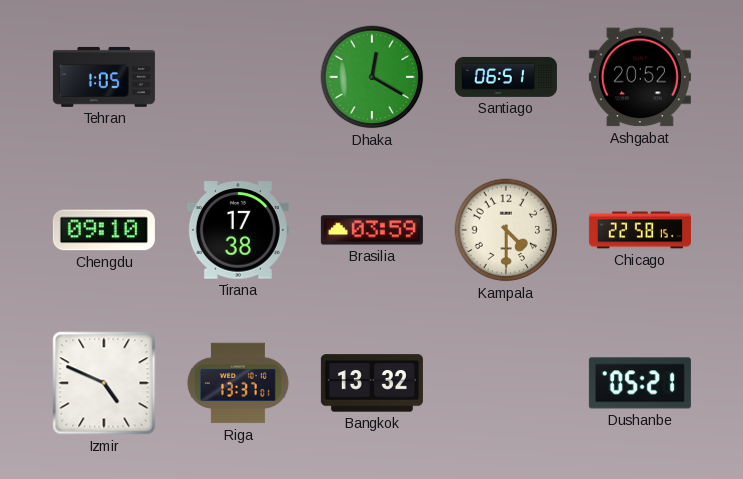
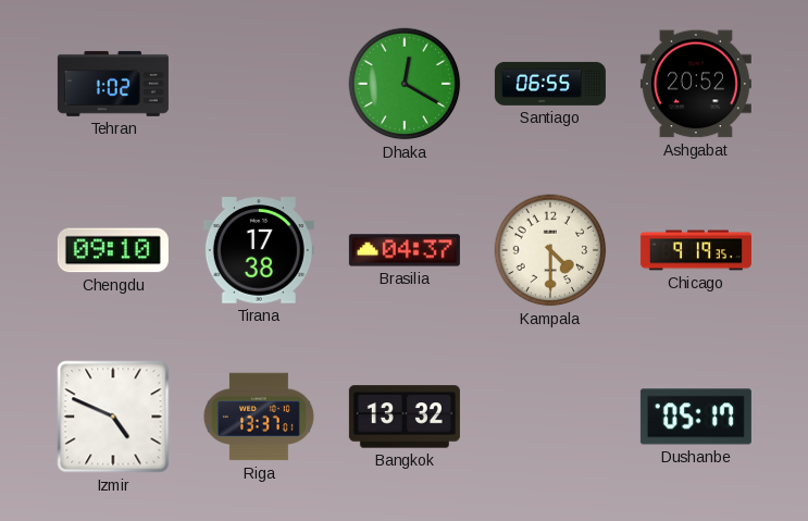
Tehran: 1:05 -> 1:02
Santiago: 06:51 -> 06:55
Brasilia: 03:59 -> 04:37
Chicago: 22:58 -> 9:19
Dushanbe: 05:21 -> 05:17
